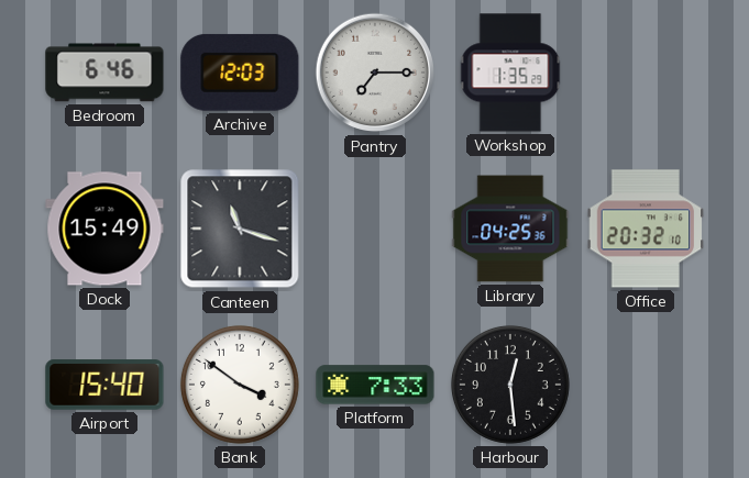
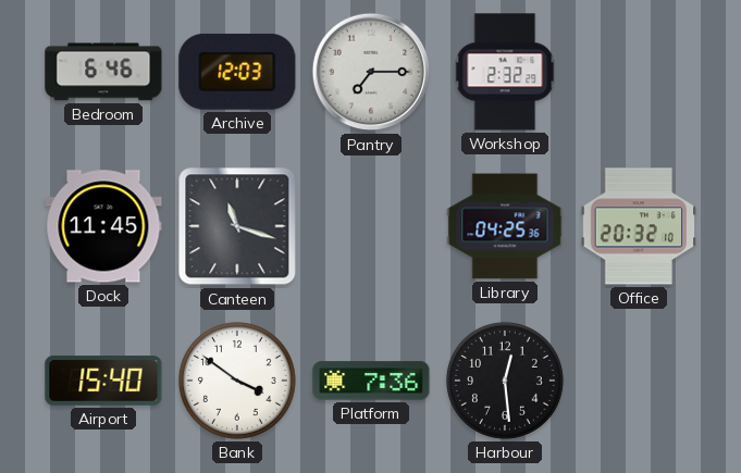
Workshop: 1:35 -> 2:32
Dock: 15:49 -> 11:45
Platform: 7:33 -> 7:36
